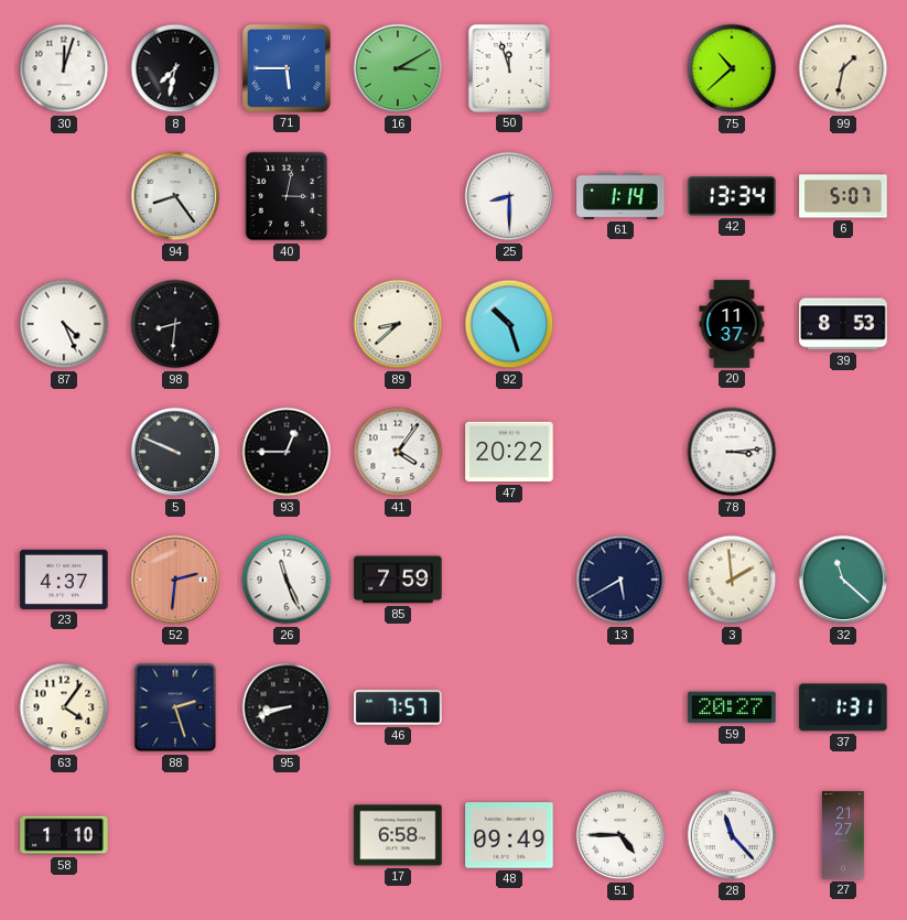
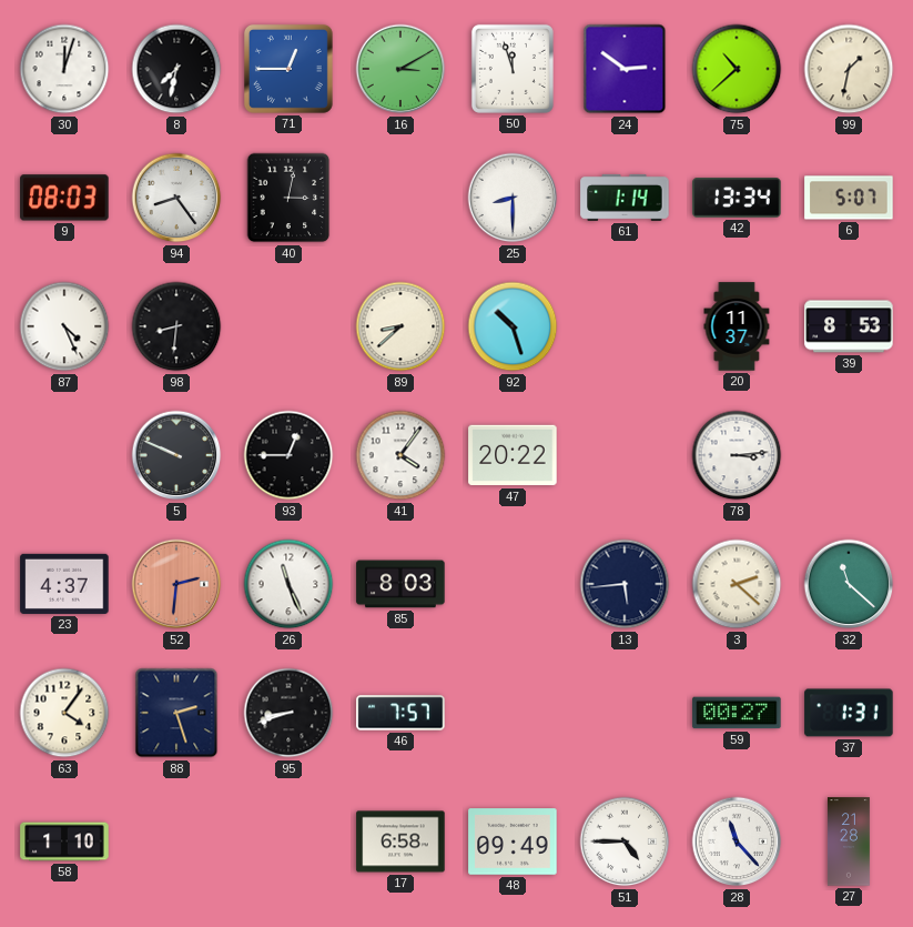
71: 5:45 -> 12:45
24: none -> 2:51
9: none -> 08:03
85: 7:59 -> 8:03
13: 5:40 -> 5:44
3: 1:59 -> 2:22
59: 20:27 -> 00:27
27: 21:27 -> 21:28
